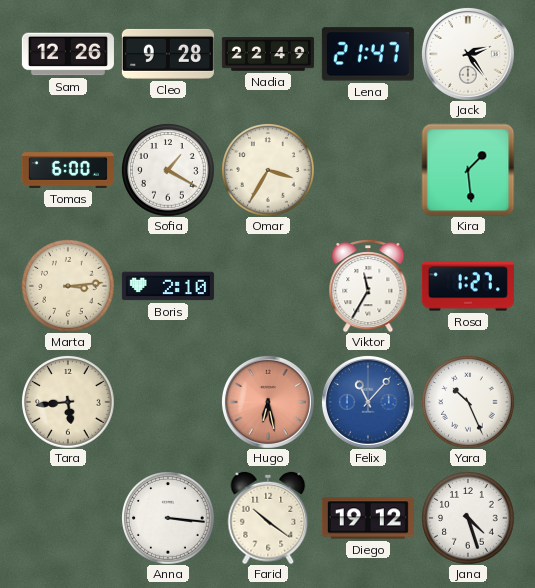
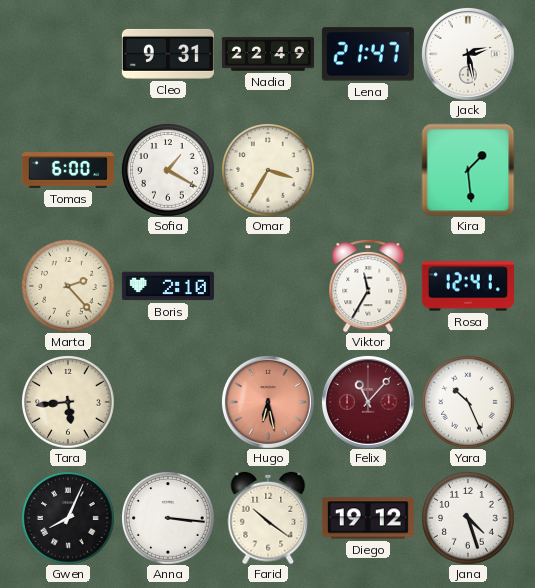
Sam: 12:26 -> none
Cleo: 9:28 -> 9:31
Jack: 2:24 -> 2:28
Marta: 3:14 -> 2:23
Rosa: 1:27 -> 12:41
Felix dial: blue -> burgundy
Gwen: none -> 8:04
